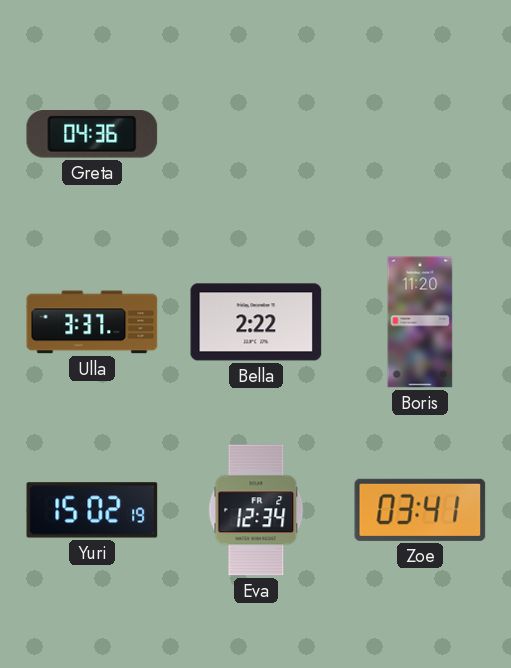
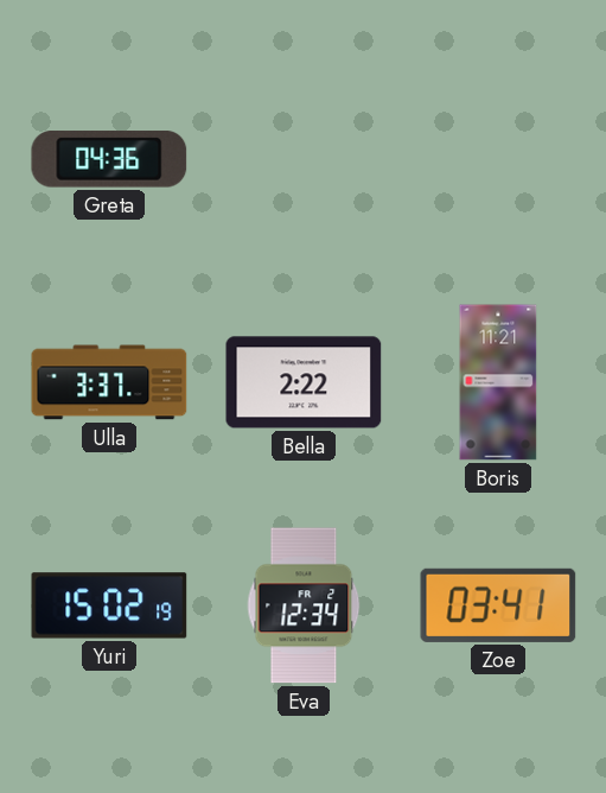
Boris: 11:20 -> 11:21
